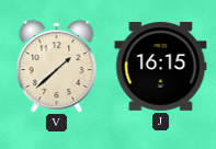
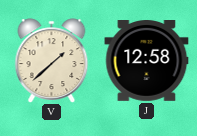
J: 16:15 -> 12:58
